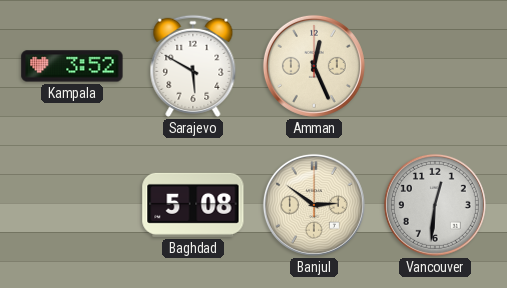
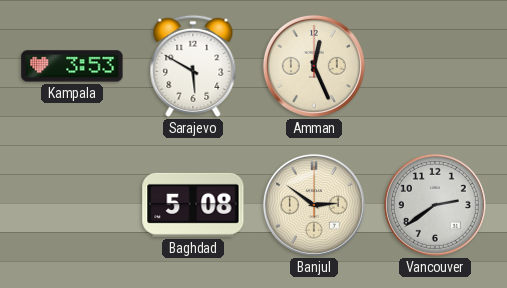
Kampala: 3:52 -> 3:53
Vancouver: 12:31 -> 2:39
